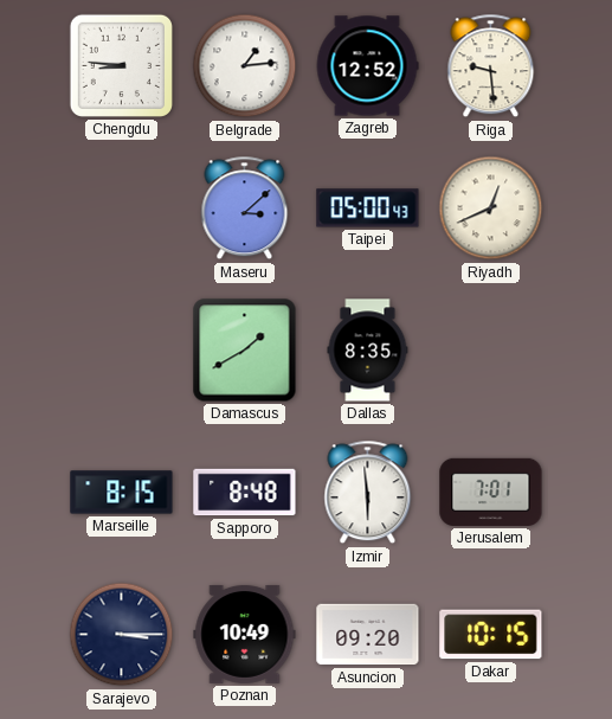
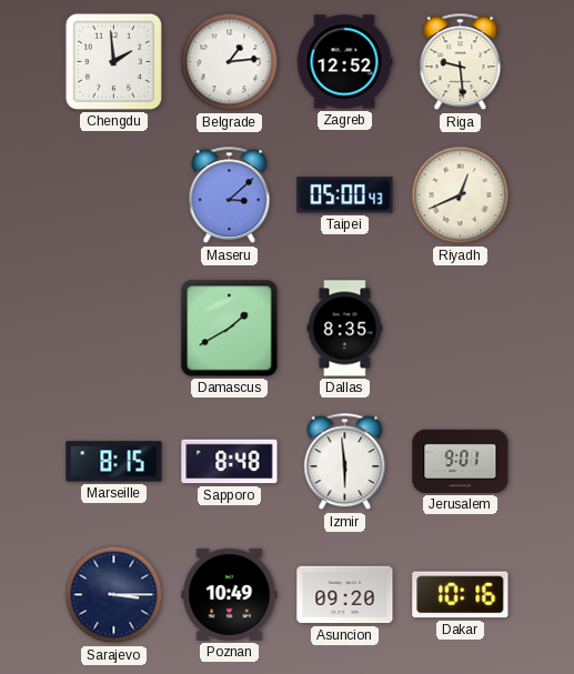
Chengdu: 8:46 -> 1:59
Jerusalem: 7:01 -> 9:01
Dakar: 10:15 -> 10:16
